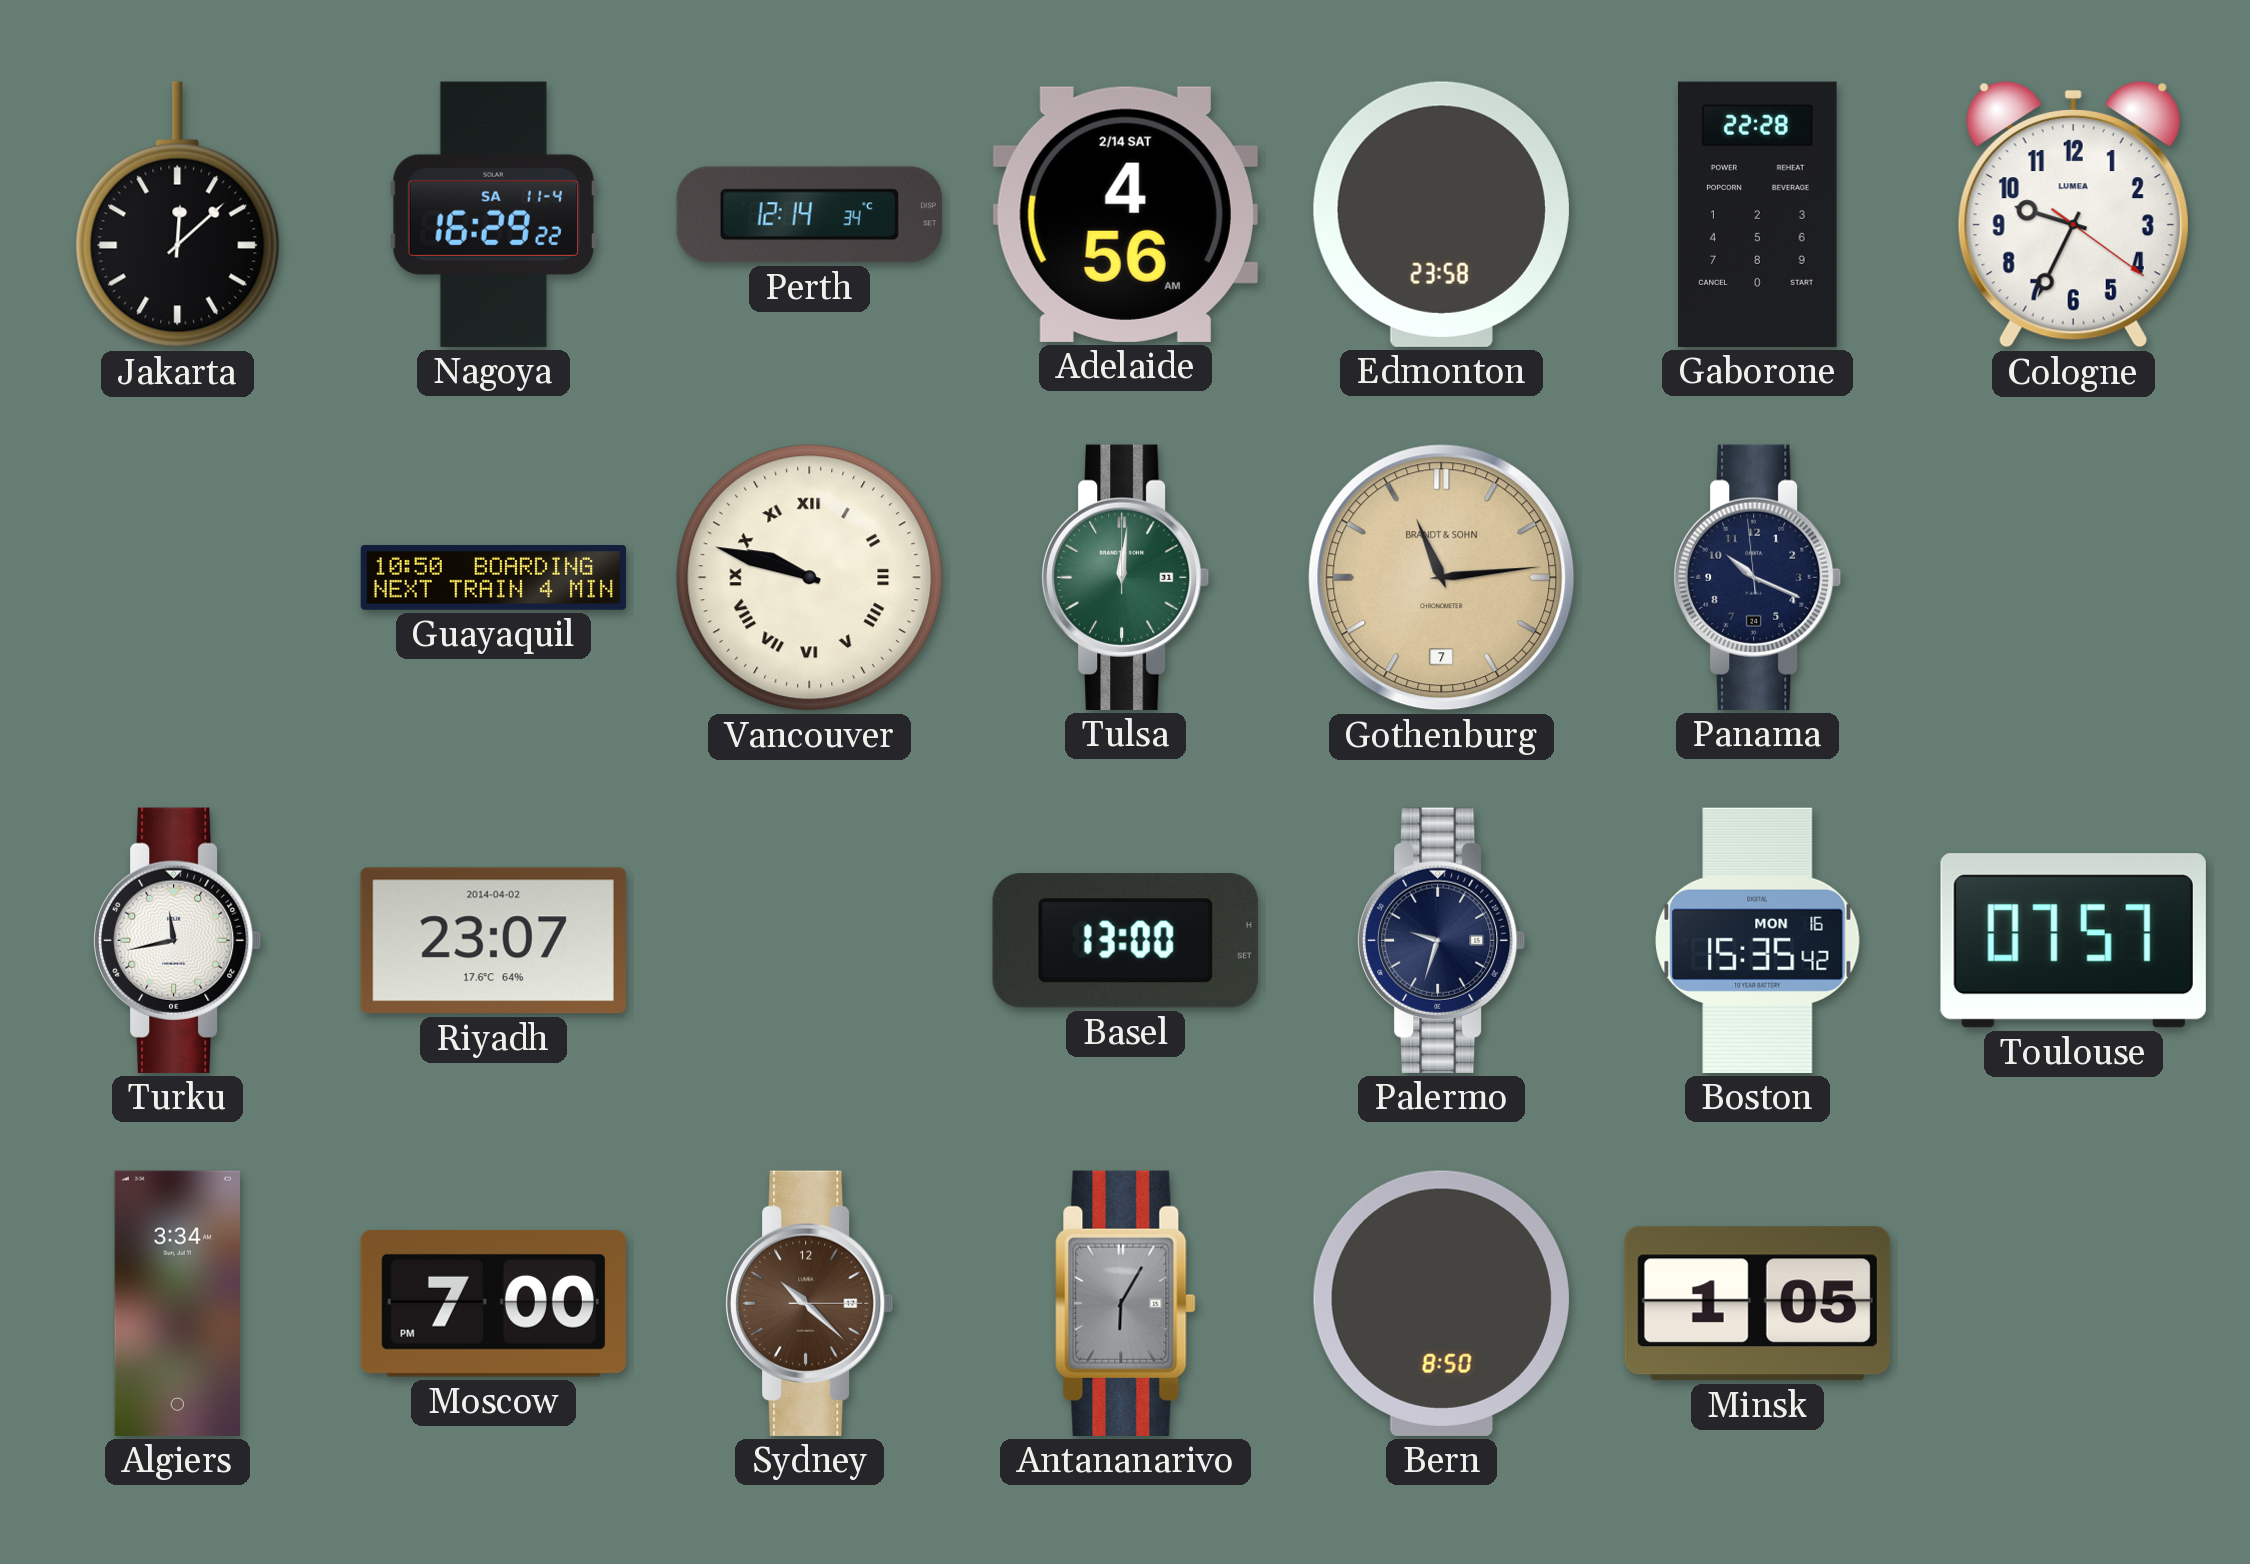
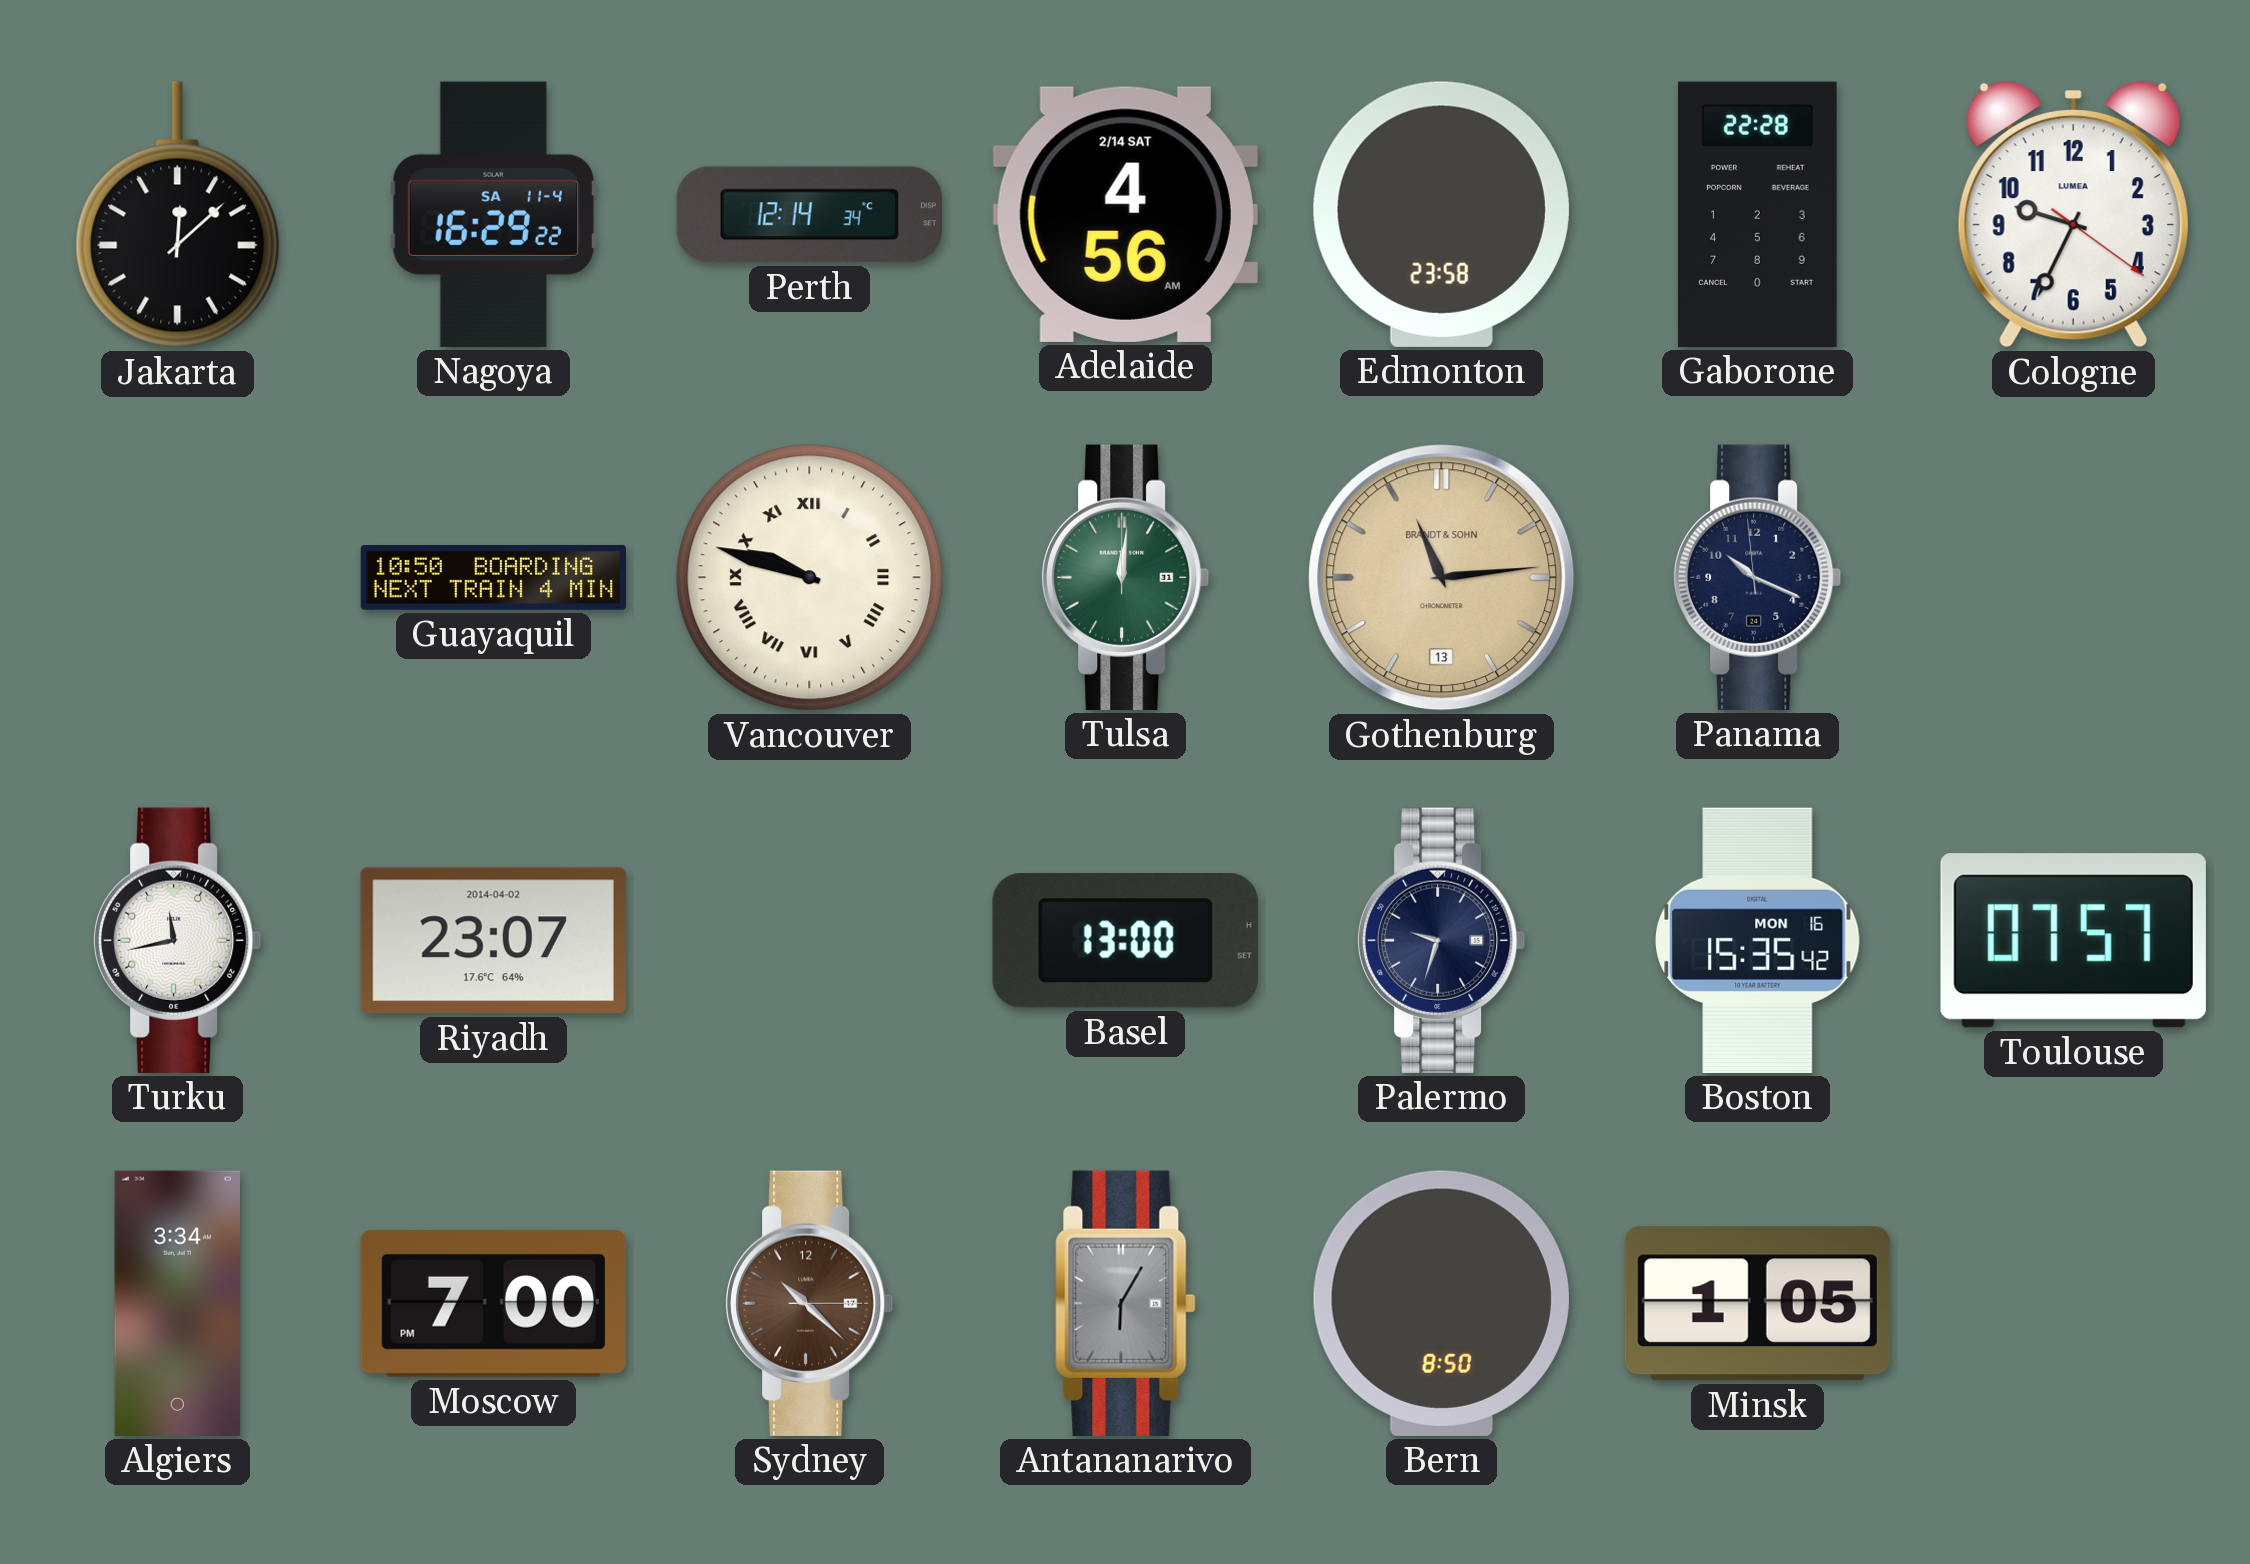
Gothenburg date: 7 -> 13
